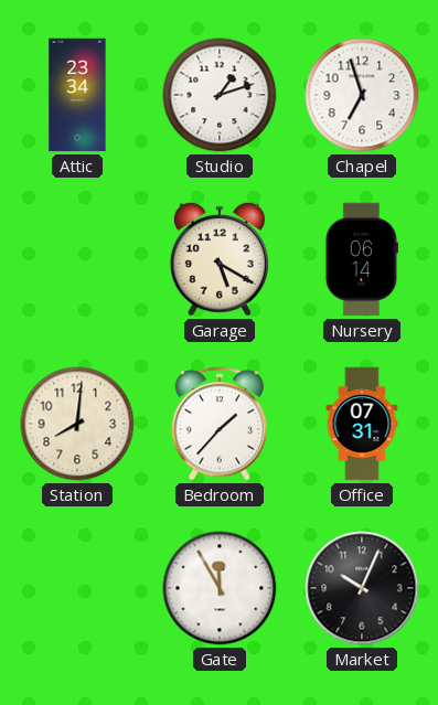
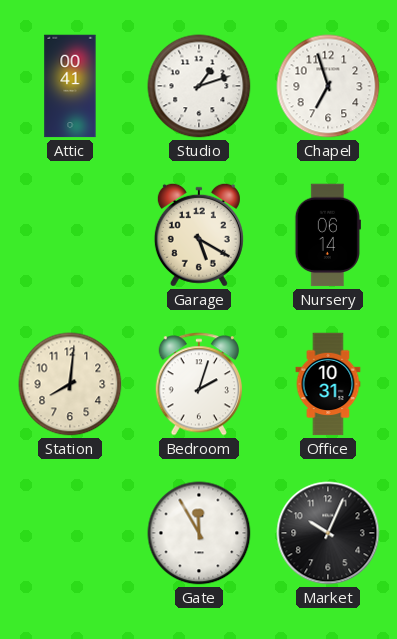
Attic: 23:34 -> 00:41
Bedroom: 1:37 -> 2:03
Office: 07:31 -> 10:31
